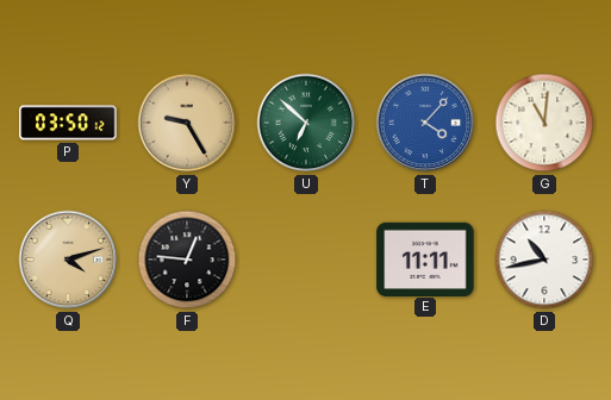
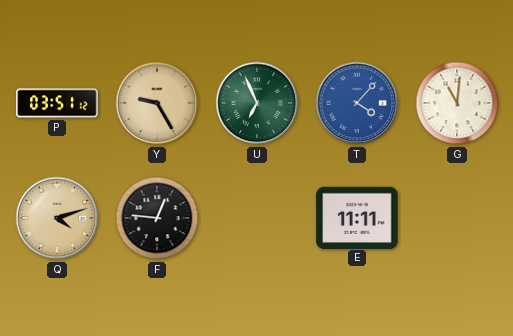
P: 03:50 -> 03:51
U: 6:52 -> 6:56
D: 10:43 -> none
